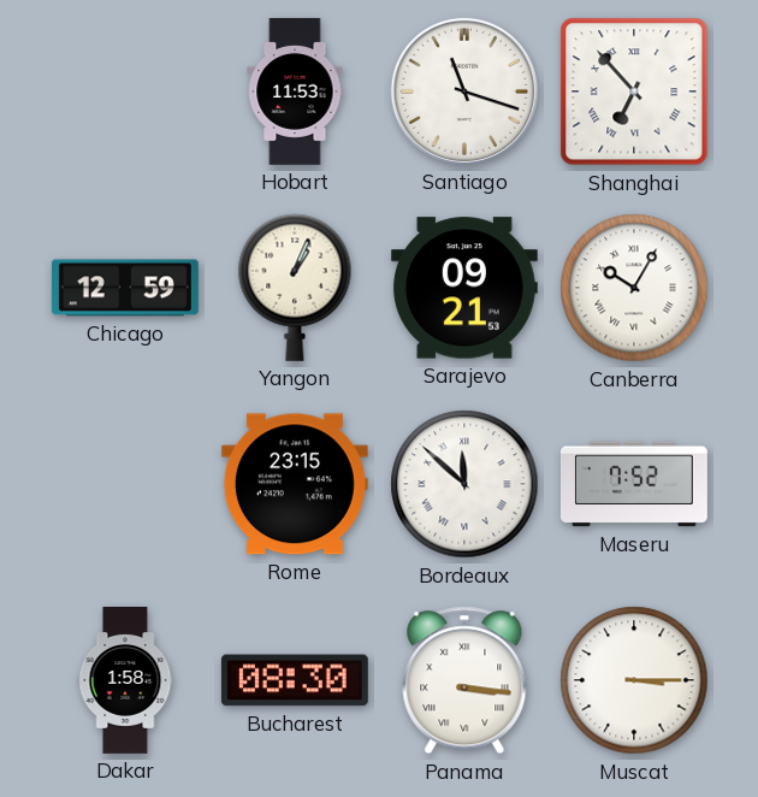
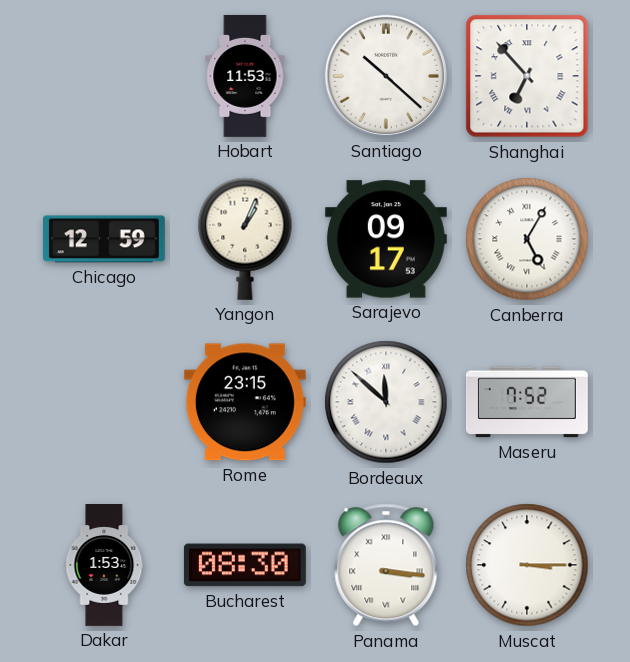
Santiago: 11:18 -> 10:22
Sarajevo: 09:21 -> 09:17
Canberra: 10:05 -> 5:05
Dakar: 1:58 -> 1:53
